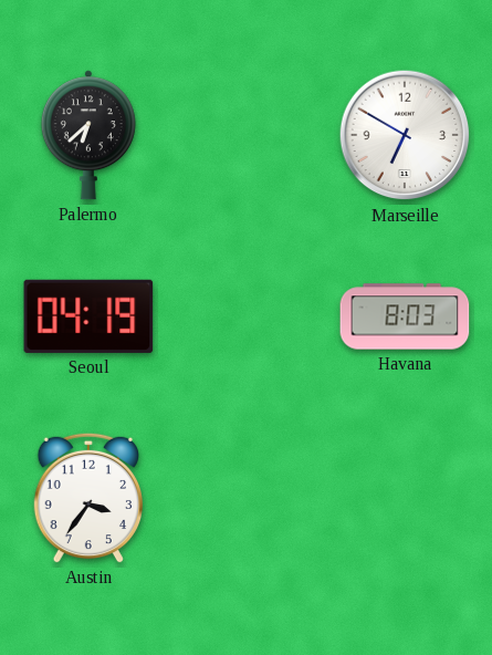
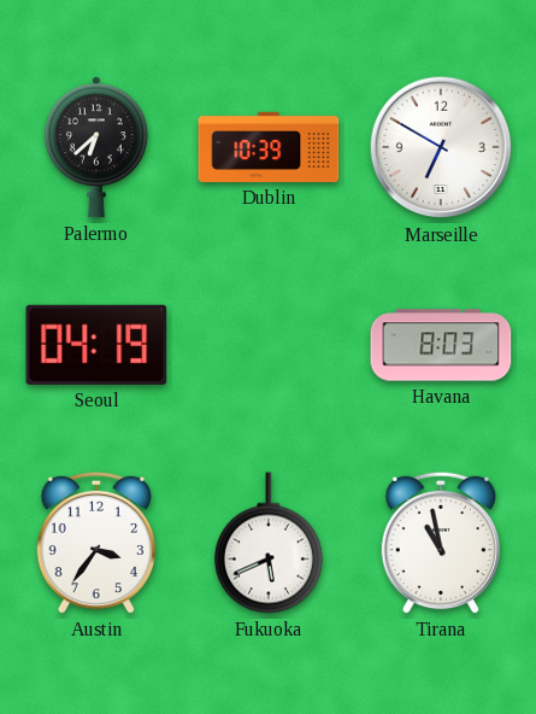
Dublin: none -> 10:39
Fukuoka: none -> 5:41
Tirana: none -> 10:58
